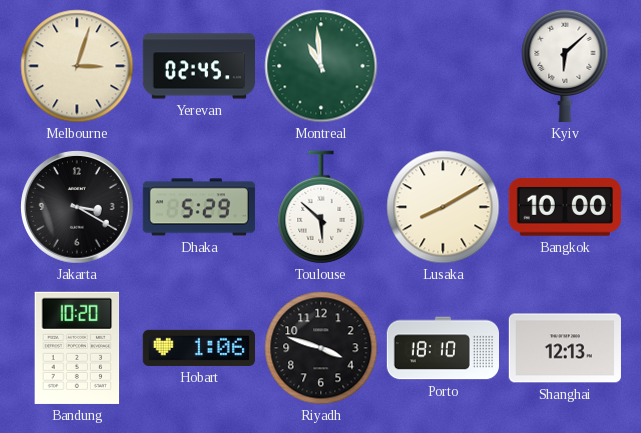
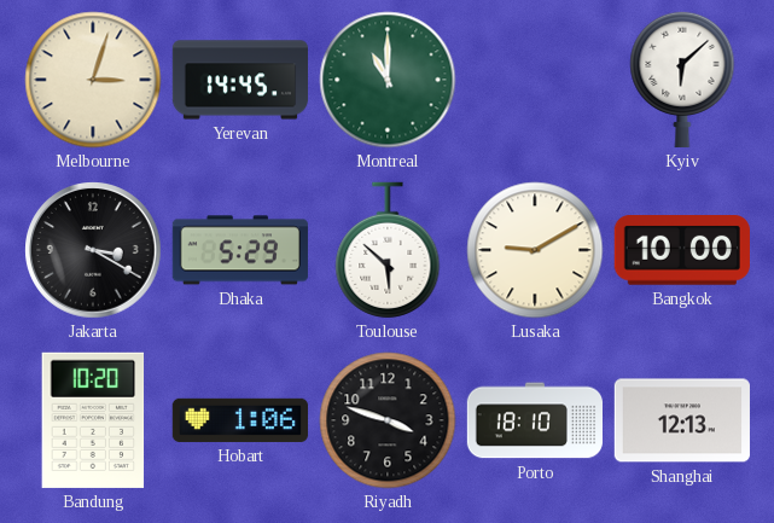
Yerevan: 02:45 -> 14:45
Montreal: 10:59 -> 11:00
Lusaka: 8:10 -> 9:10
